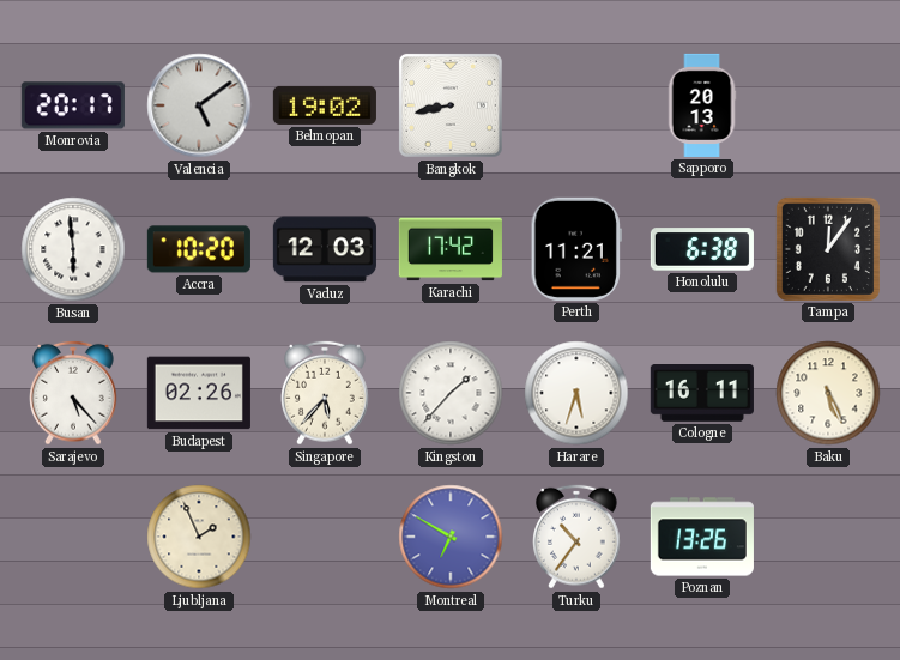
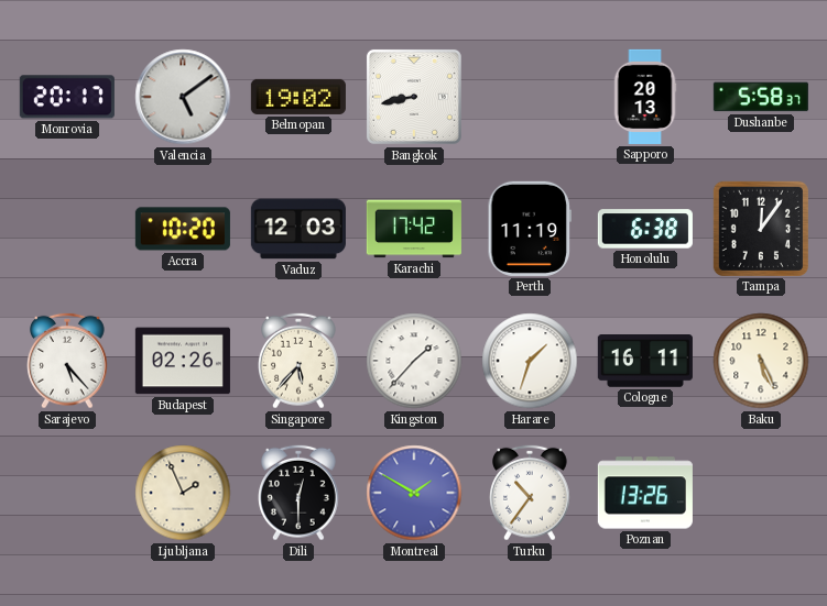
Dushanbe: none -> 5:58
Busan: 5:59 -> none
Perth: 11:21 -> 11:19
Harare: 5:33 -> 1:33
Dili: none -> 12:30
Montreal: 6:50 -> 1:50
